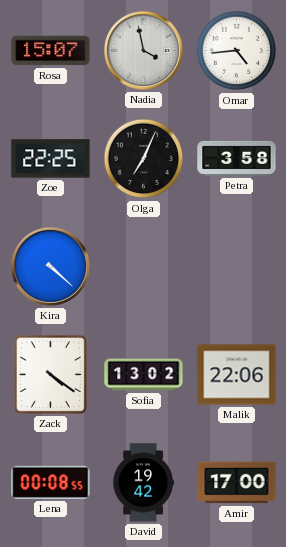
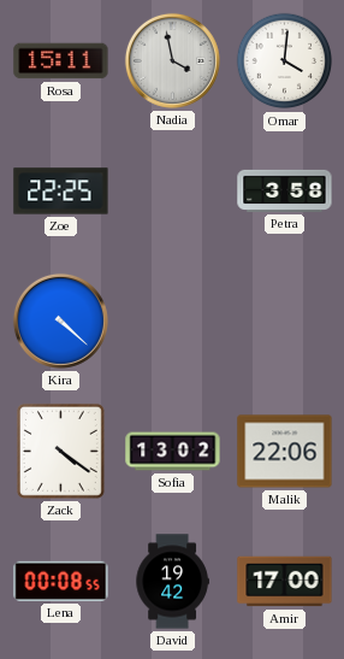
Rosa: 15:07 -> 15:11
Omar: 4:44 -> 4:01
Olga: 7:04 -> none
